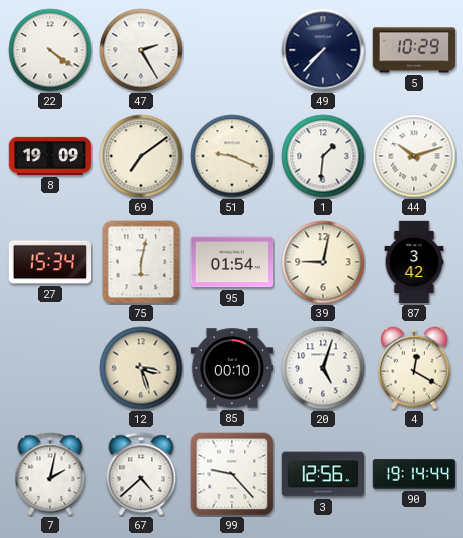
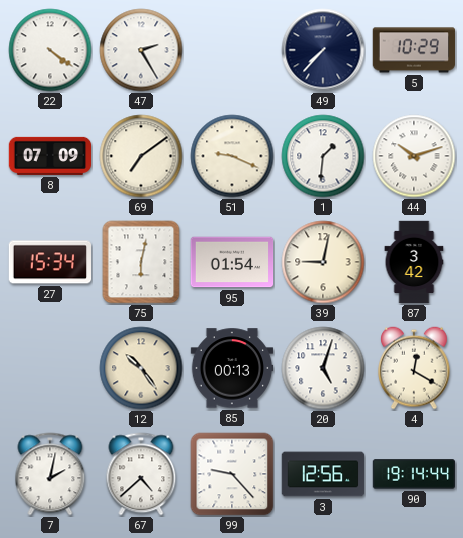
8: 19:09 -> 07:09
12: 3:27 -> 10:24
85: 00:10 -> 00:13
